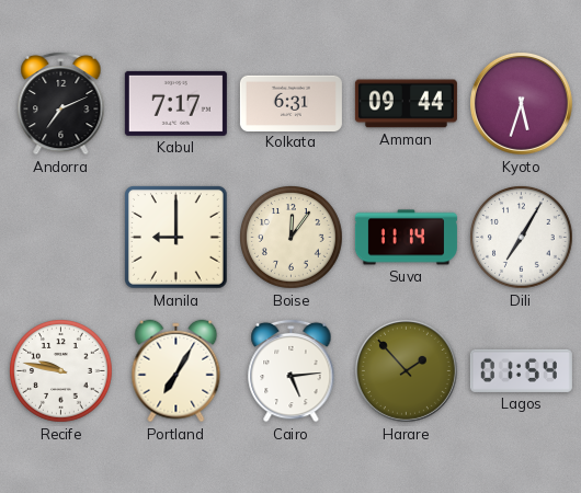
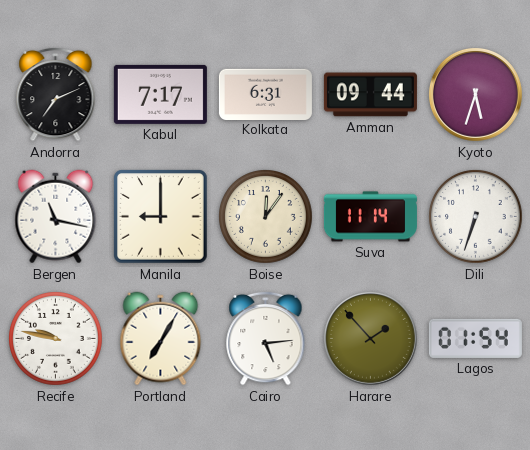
Bergen: none -> 11:17
Dili: 7:05 -> 6:33
